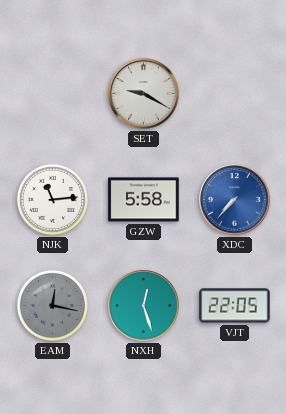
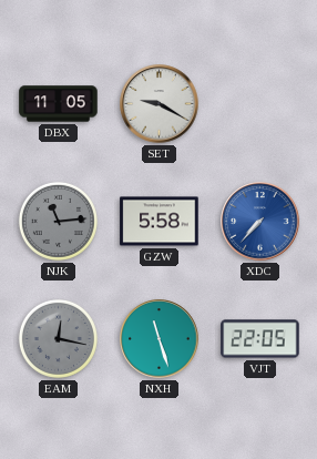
DBX: none -> 11:05
NJK dial: white -> grey
NXH: 12:27 -> 11:27
